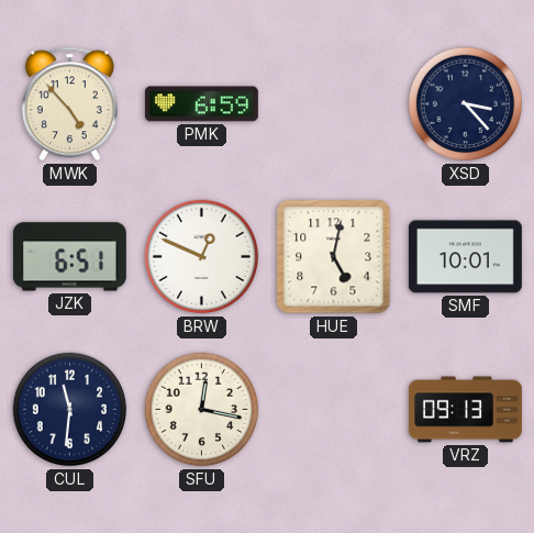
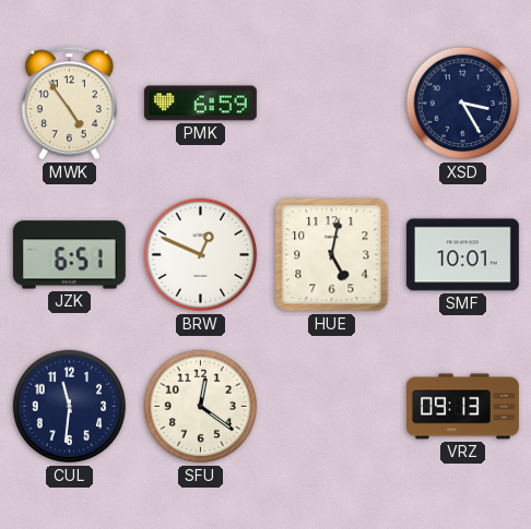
MWK: 4:53 -> 4:54
XSD: 3:23 -> 3:25
SFU: 12:17 -> 12:21
